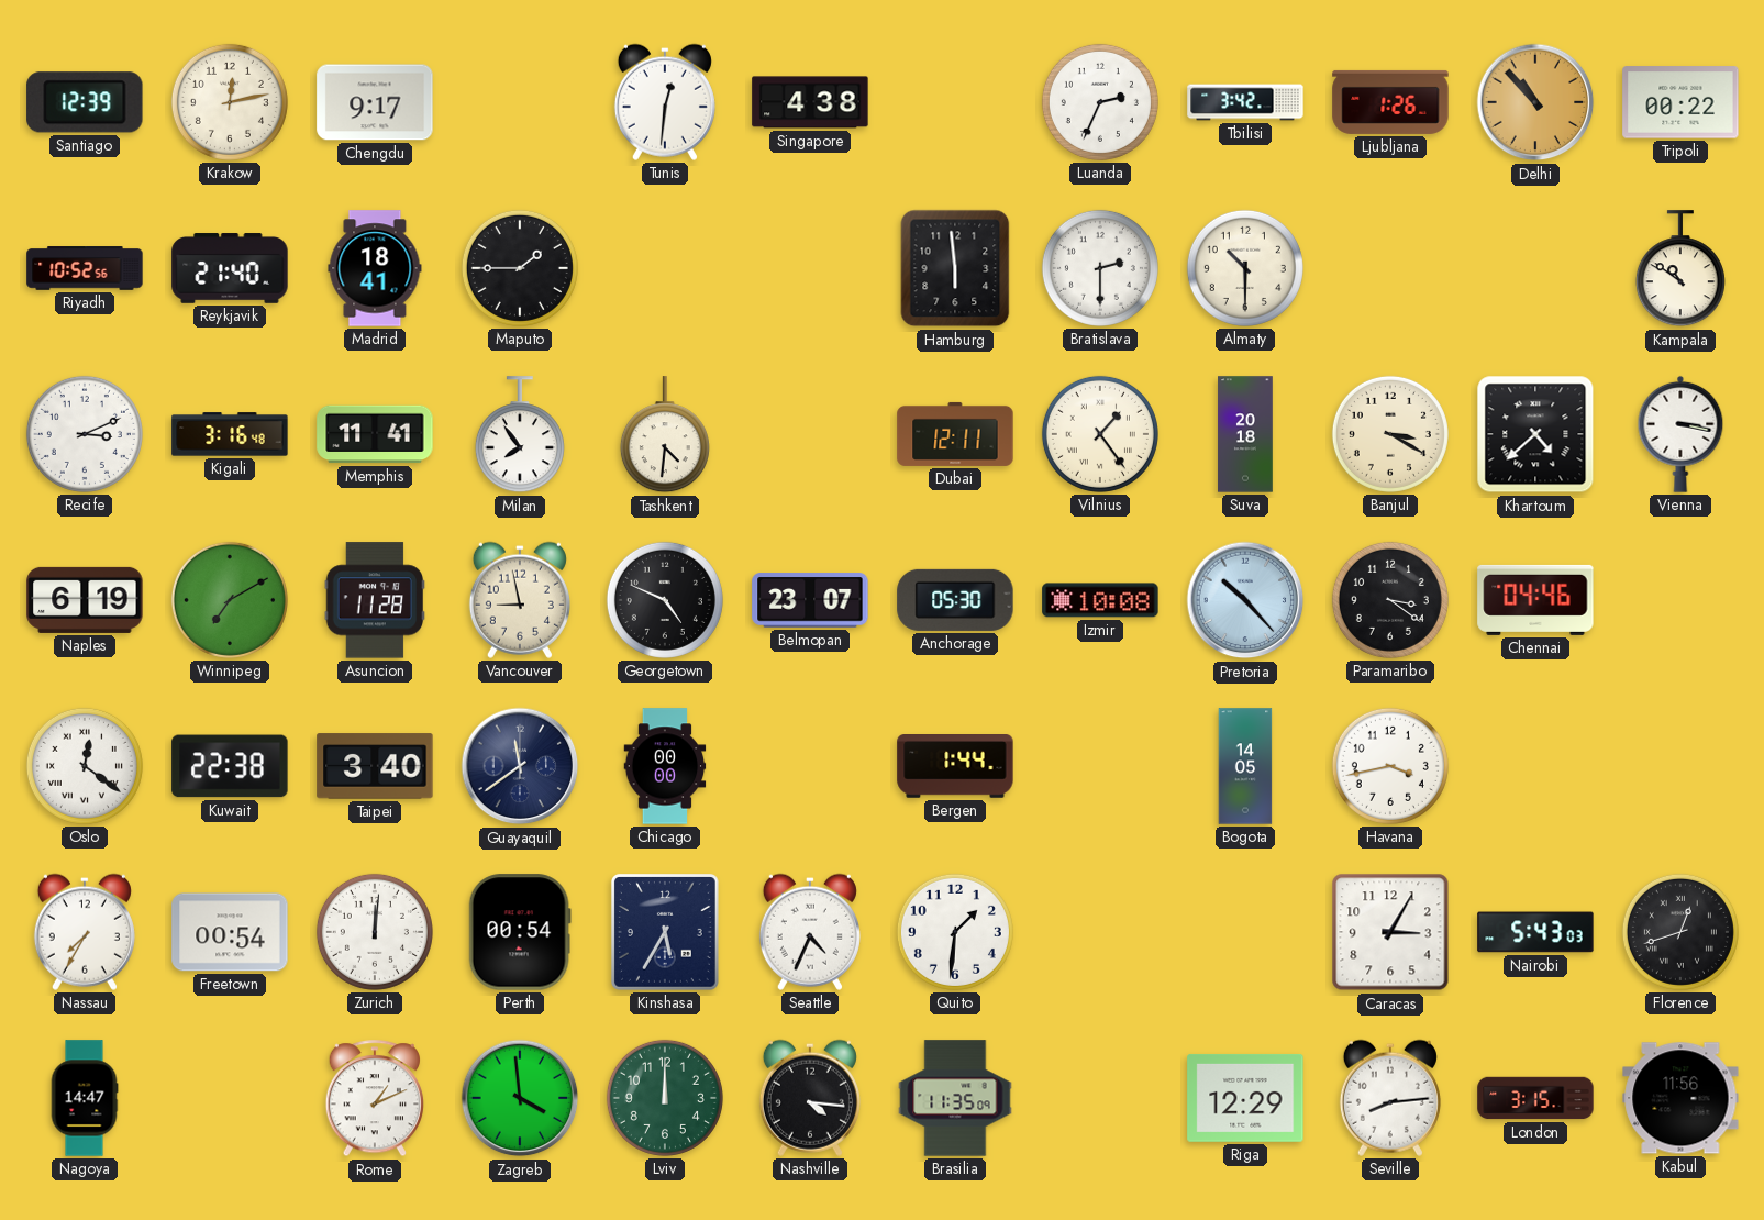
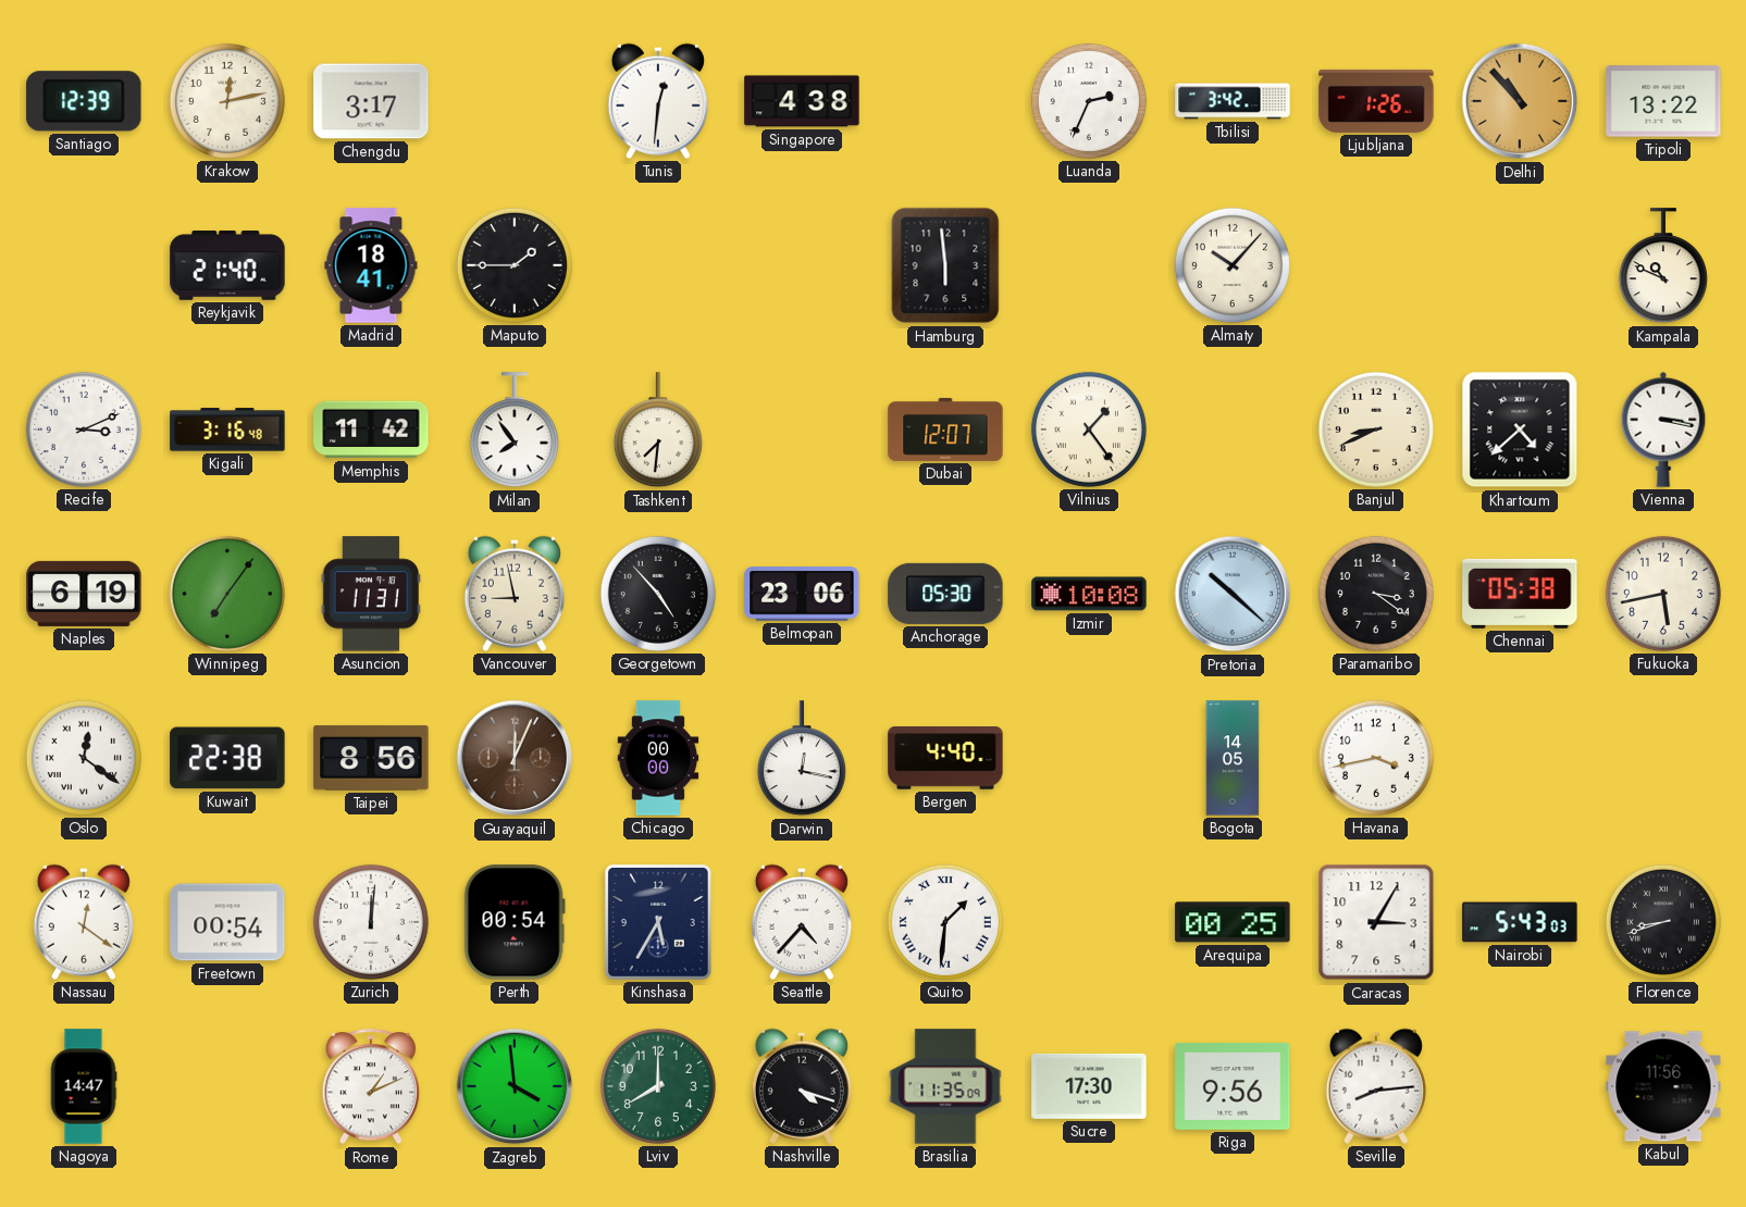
Chengdu: 9:17 -> 3:17
Tripoli: 00:22 -> 13:22
Riyadh: 10:52 -> none
Bratislava: 2:30 -> none
Almaty: 10:30 -> 10:07
Kampala: 10:51 -> 10:49
Memphis: 11:41 -> 11:42
Tashkent: 4:31 -> 7:31
Dubai: 12:11 -> 12:07
Suva: 20:18 -> none
Banjul: 3:20 -> 8:41
Winnipeg: 7:10 -> 7:06
Asuncion: 11:28 -> 11:31
Georgetown: 4:49 -> 4:53
Belmopan: 23:07 -> 23:06
Pretoria: 10:23 -> 10:22
Chennai: 04:46 -> 05:38
Fukuoka: none -> 5:43
Taipei: 3:40 -> 8:56
Guayaquil: 11:39 -> 12:04
Guayaquil dial: navy -> brown
Darwin: none -> 12:17
Bergen: 1:44 -> 4:40
Nassau: 7:35 -> 12:21
Seattle: 4:34 -> 4:37
Quito numerals: Arabic -> Roman
Arequipa: none -> 00:25
Florence: 12:42 -> 8:42
Lviv: 12:00 -> 8:00
Nashville: 4:16 -> 4:18
Sucre: none -> 17:30
Riga: 12:29 -> 9:56
London: 3:15 -> none
